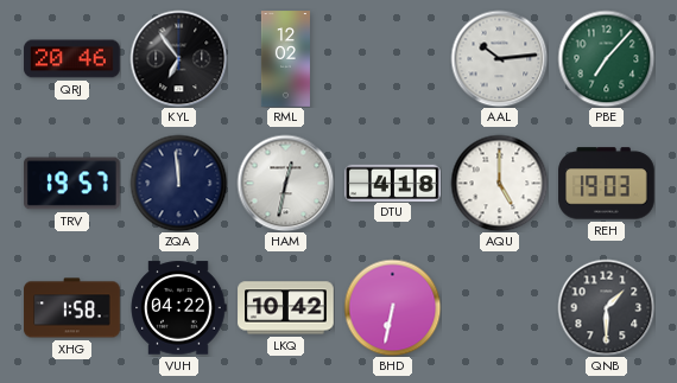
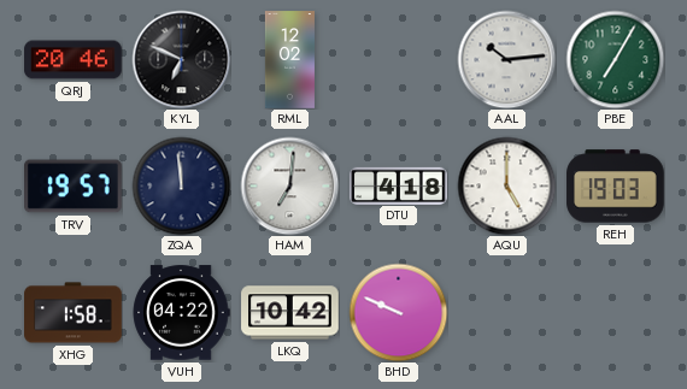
KYL: 6:54 -> 6:49
PBE: 7:07 -> 7:05
HAM: 12:32 -> 7:01
BHD: 6:32 -> 9:49
QNB: 1:30 -> none
